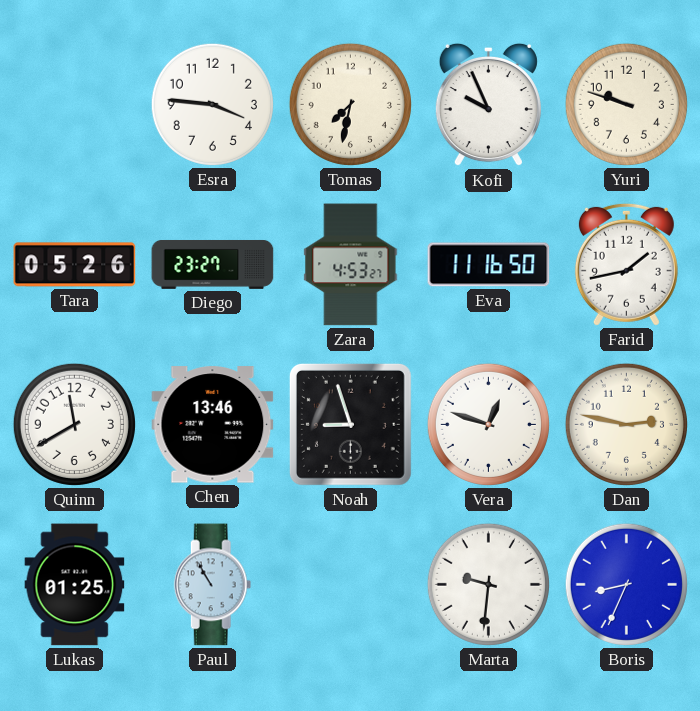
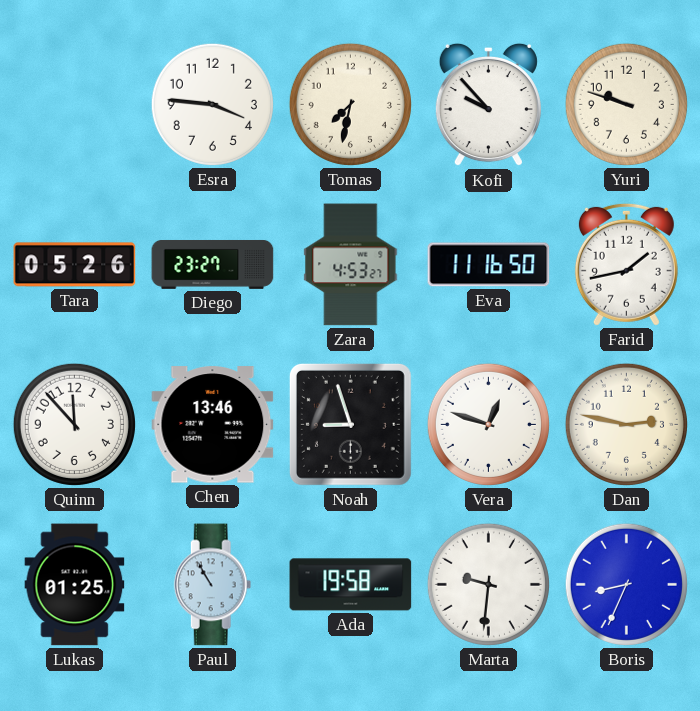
Kofi: 9:56 -> 9:53
Quinn: 11:40 -> 11:53
Ada: none -> 19:58
